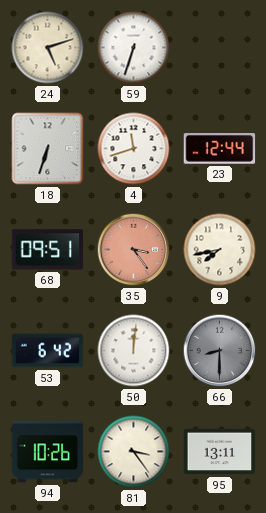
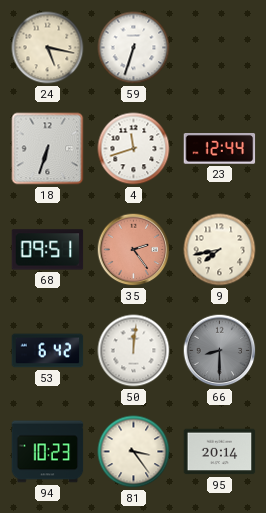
24: 5:12 -> 5:17
35: 3:24 -> 2:24
94: 10:26 -> 10:23
95: 13:11 -> 20:14
